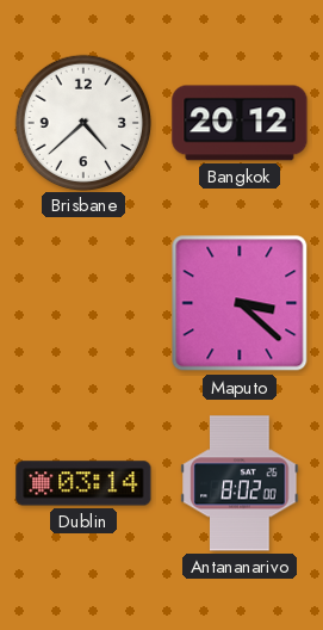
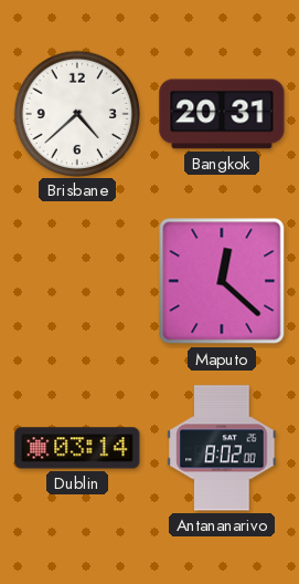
Bangkok: 20:12 -> 20:31
Maputo: 3:22 -> 12:22
